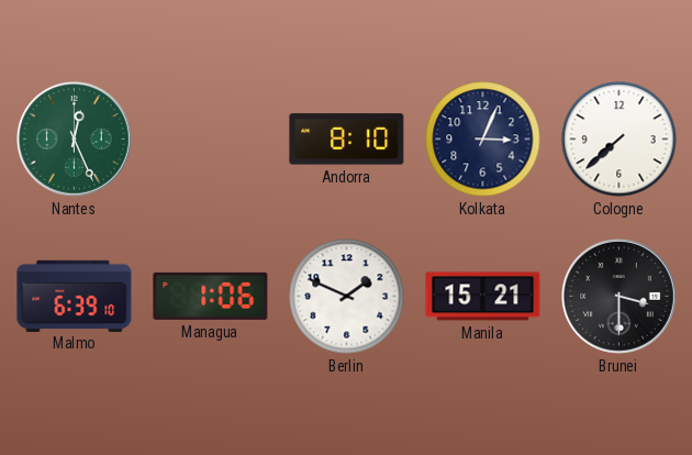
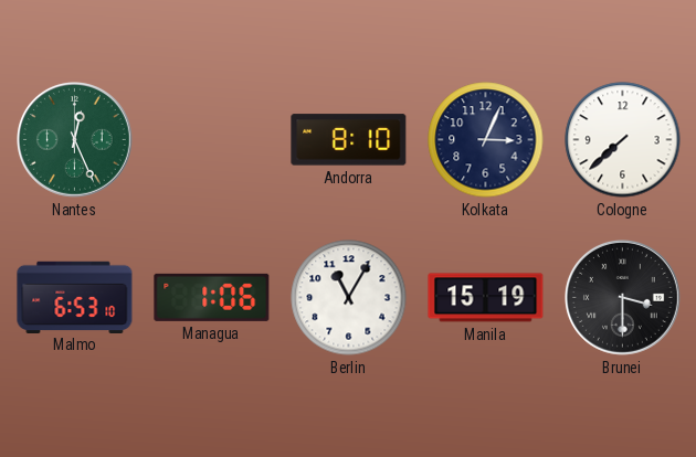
Malmo: 6:39 -> 6:53
Berlin: 1:49 -> 11:05
Manila: 15:21 -> 15:19
